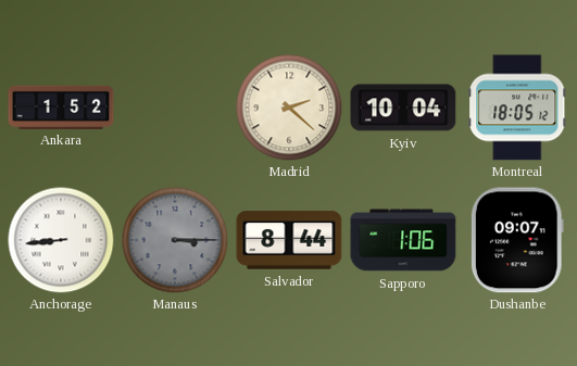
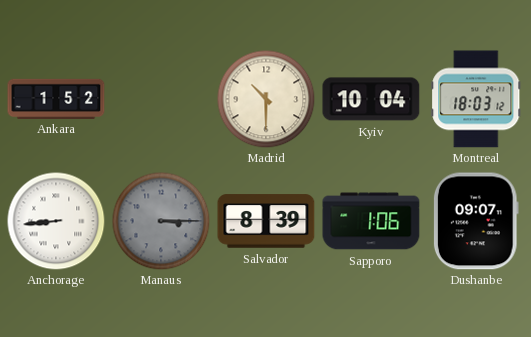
Madrid: 2:22 -> 10:30
Montreal: 18:05 -> 18:03
Salvador: 8:44 -> 8:39
